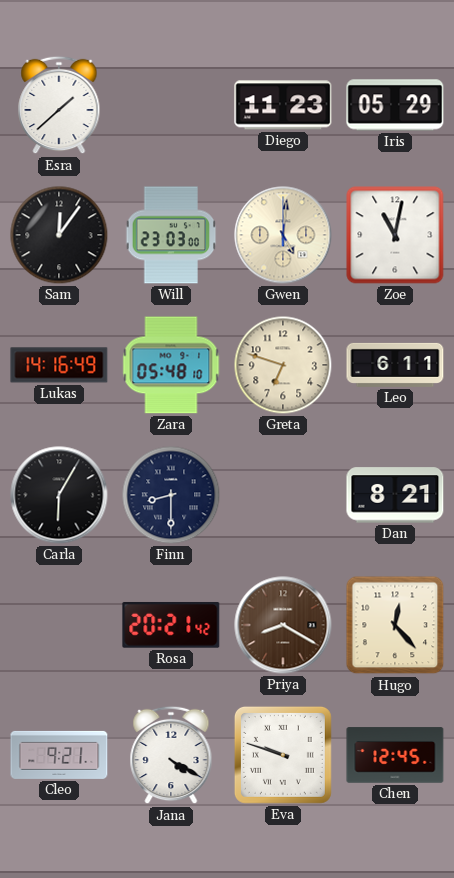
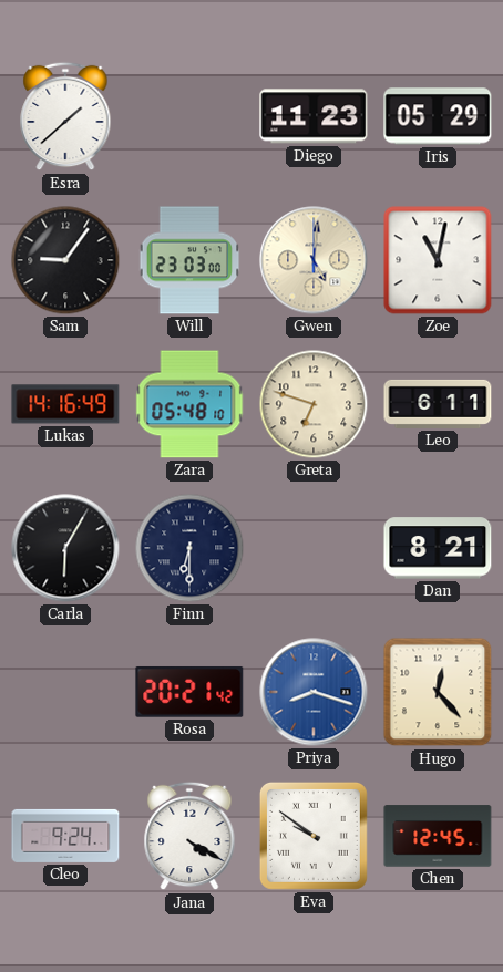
Sam: 12:06 -> 9:06
Finn: 8:30 -> 6:30
Priya: 8:20 -> 8:18
Priya dial: brown -> blue
Cleo: 9:21 -> 9:24
Eva: 9:48 -> 9:51
